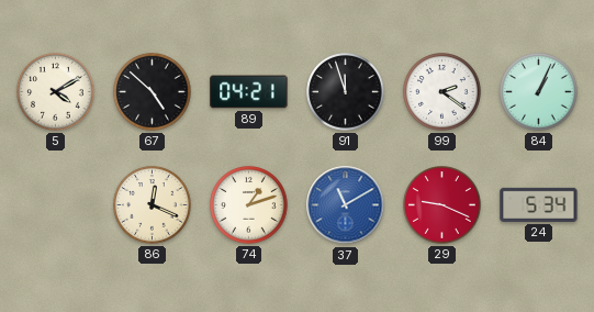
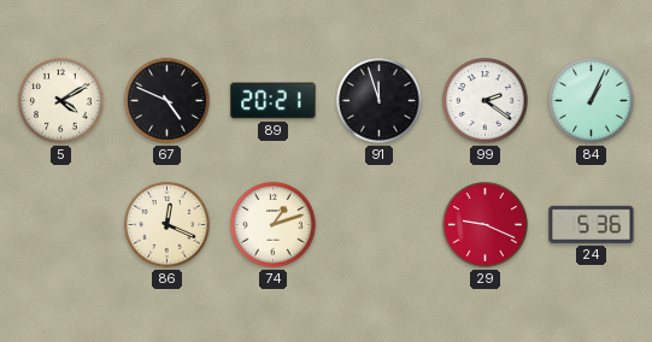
67: 4:52 -> 4:49
89: 04:21 -> 20:21
37: 11:10 -> none
24: 5:34 -> 5:36
